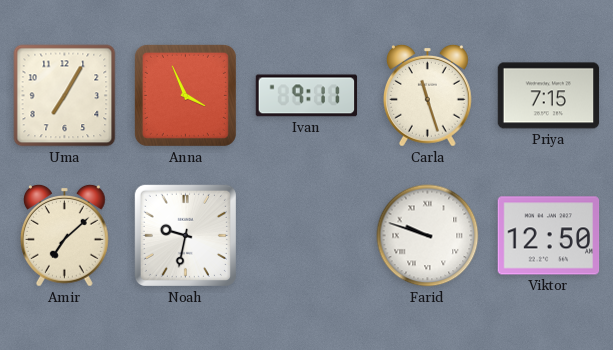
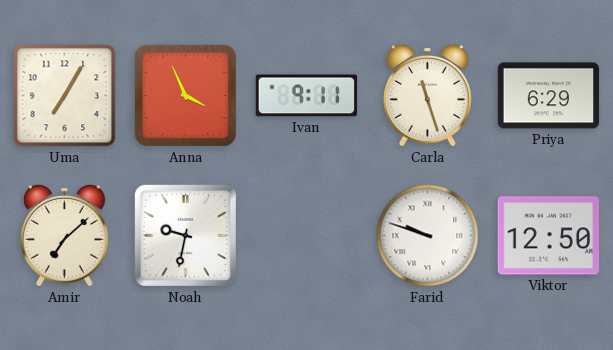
Priya: 7:15 -> 6:29
